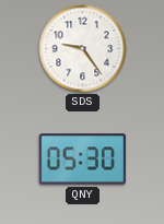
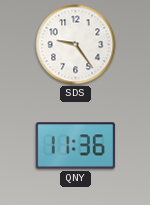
QNY: 05:30 -> 11:36
